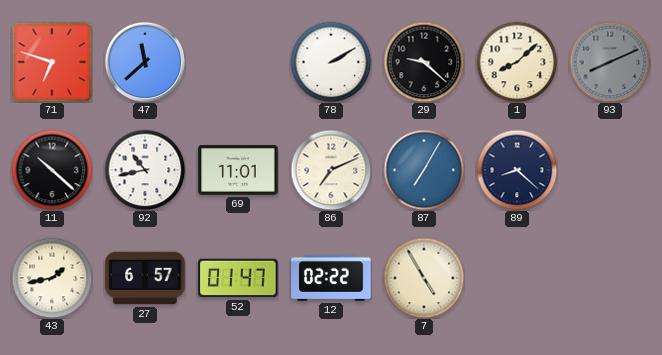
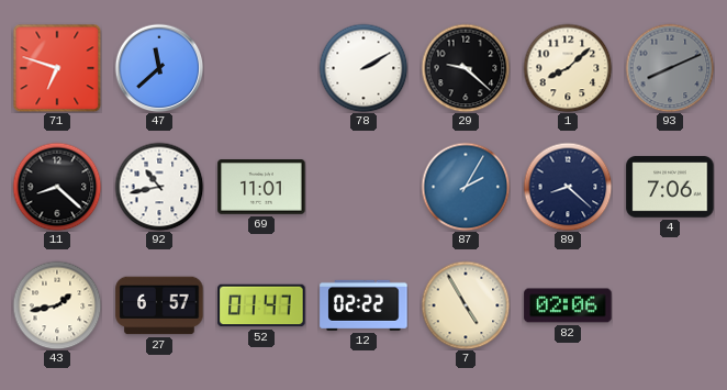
11: 10:22 -> 8:22
86: 7:11 -> none
87: 7:05 -> 2:05
4: none -> 7:06
82: none -> 02:06
